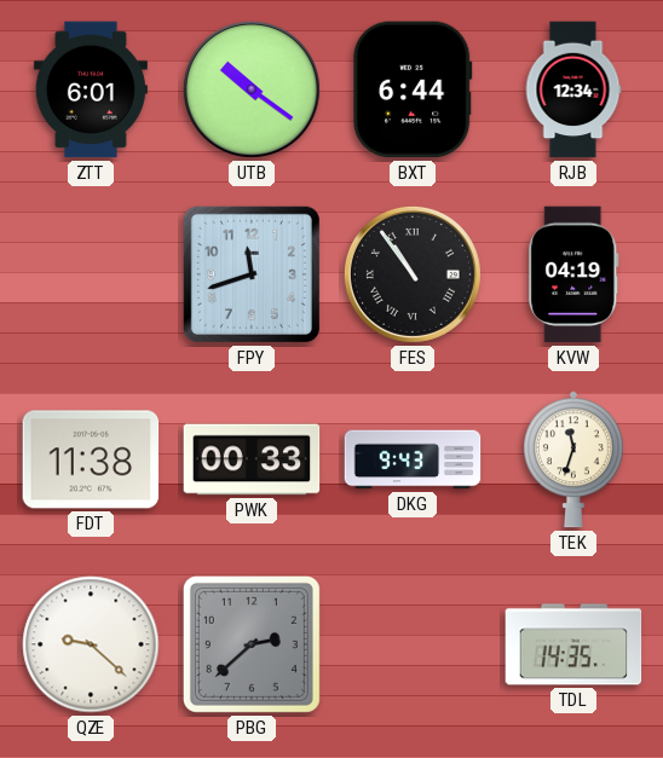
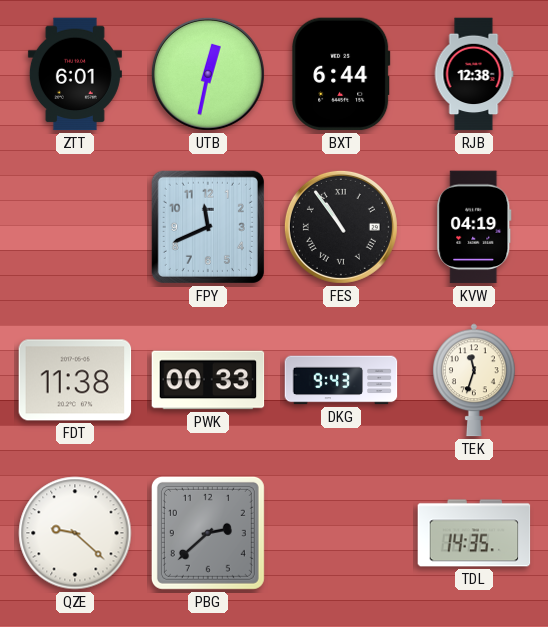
UTB: 10:21 -> 12:32
RJB: 12:34 -> 12:38
FPY: 11:42 -> 11:41
